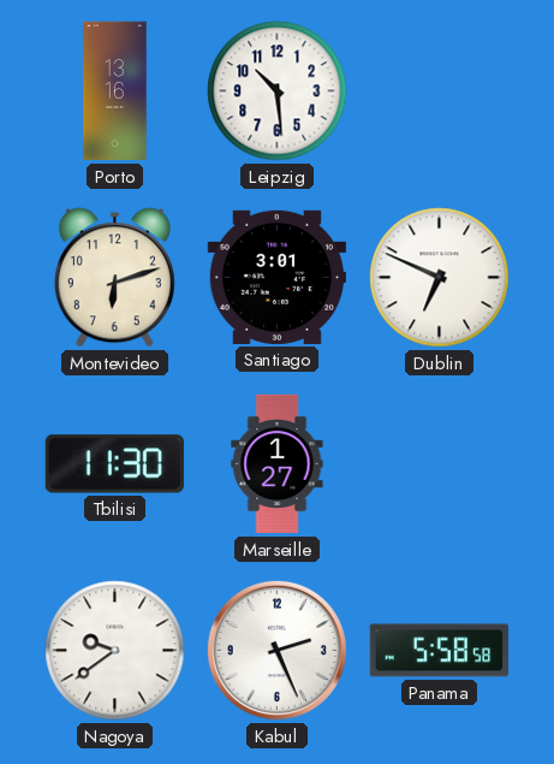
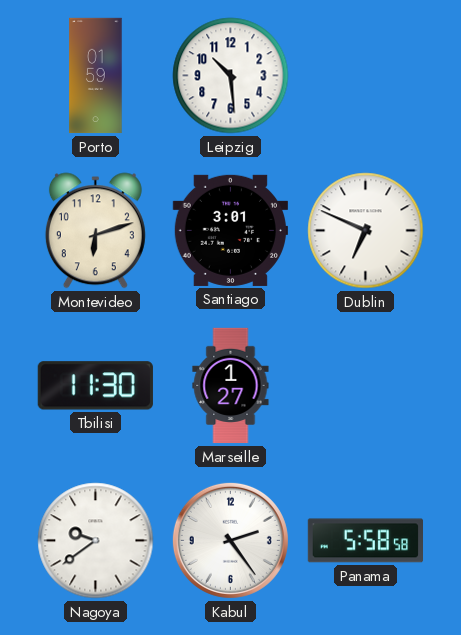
Porto: 13:16 -> 01:59
Kabul: 2:26 -> 2:24
